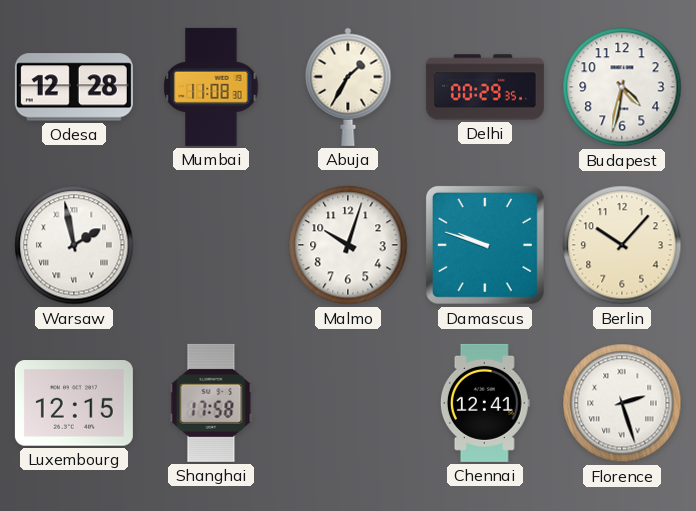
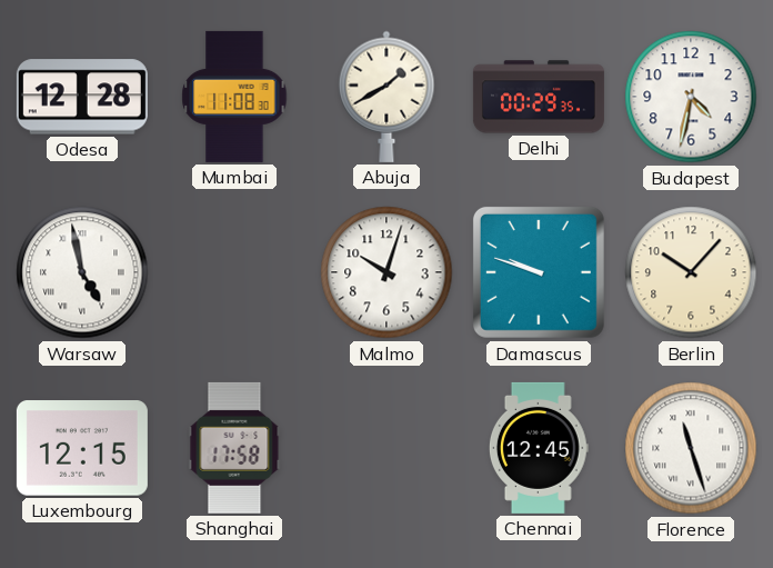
Abuja: 1:35 -> 1:40
Warsaw: 1:58 -> 4:58
Chennai: 12:41 -> 12:45
Florence: 2:27 -> 11:27
